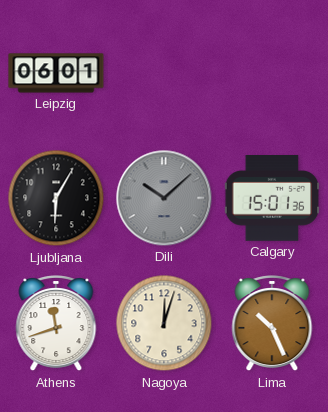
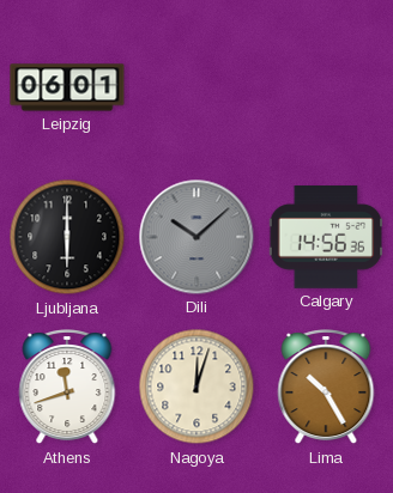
Ljubljana: 6:05 -> 6:00
Calgary: 15:01 -> 14:56
Lima: 10:26 -> 10:25
